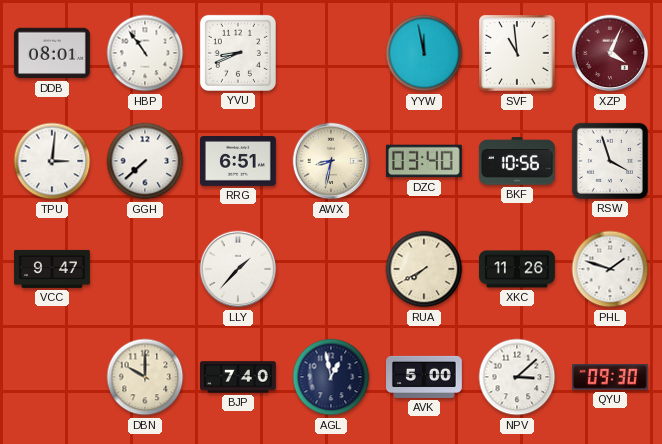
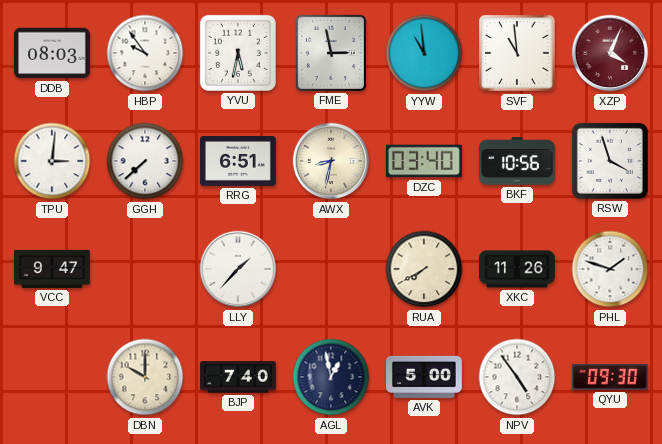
DDB: 08:01 -> 08:03
HBP: 10:54 -> 9:54
YVU: 8:41 -> 5:32
FME: none -> 2:58
YYW: 11:58 -> 10:59
NPV: 3:08 -> 4:54
